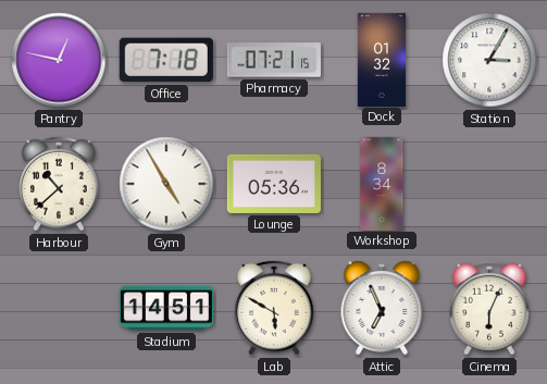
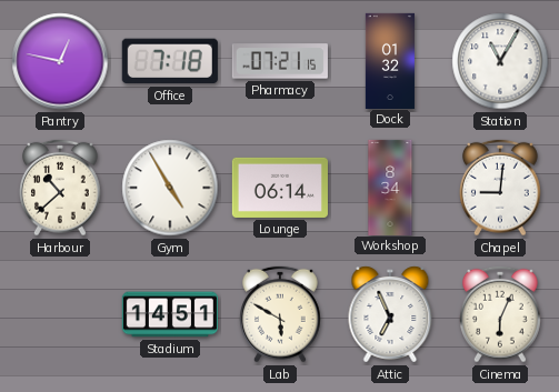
Station: 3:05 -> 11:05
Lounge: 05:36 -> 06:14
Chapel: none -> 9:01
